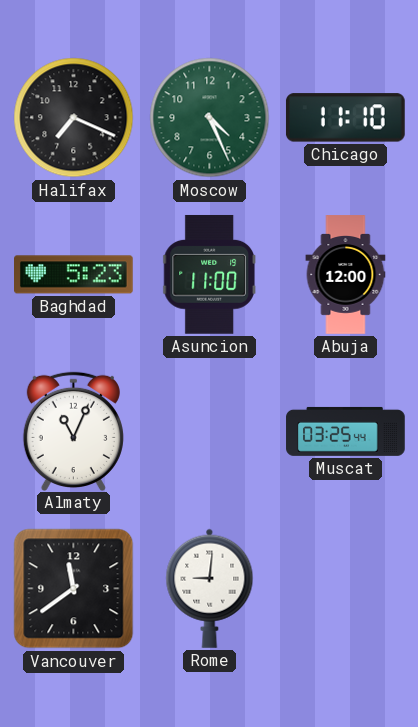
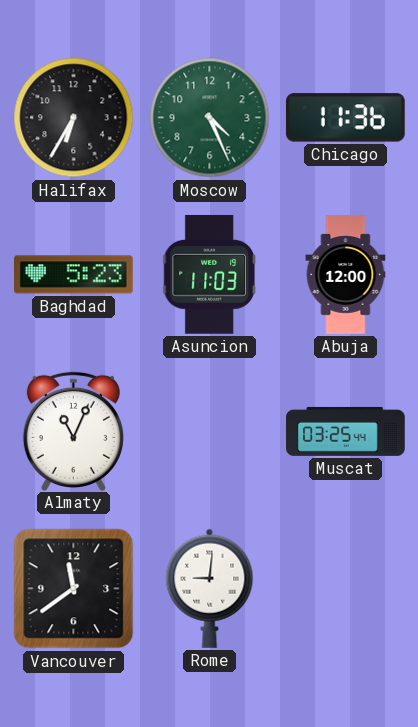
Halifax: 7:19 -> 6:35
Chicago: 11:10 -> 11:36
Asuncion: 11:00 -> 11:03
